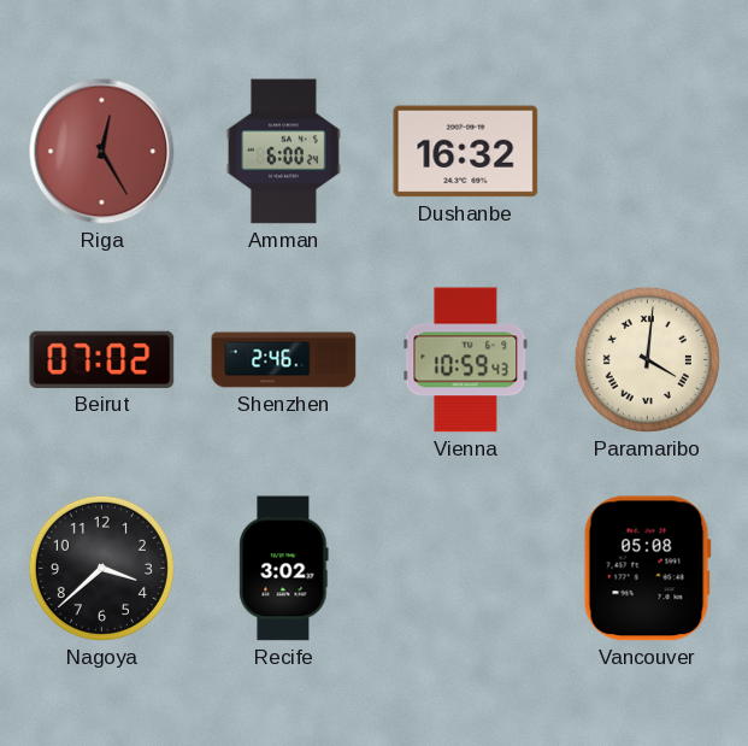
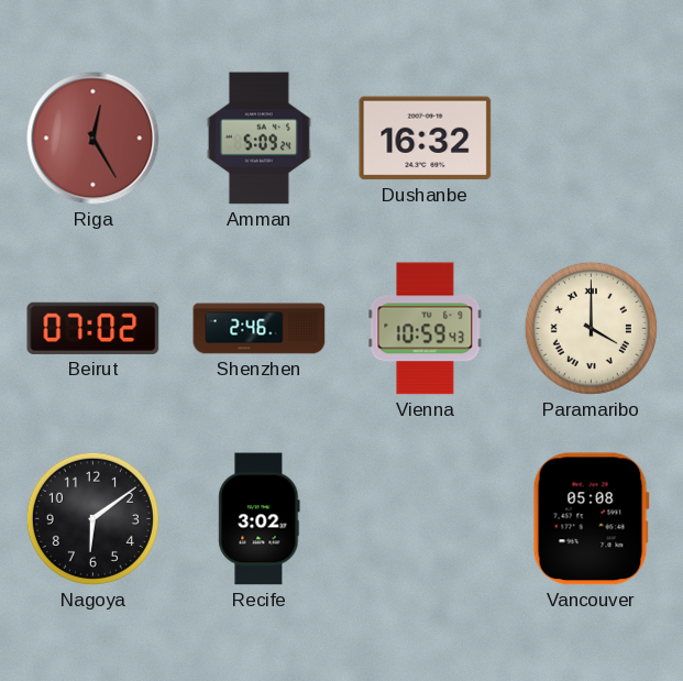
Amman: 6:00 -> 5:09
Paramaribo: 4:01 -> 4:00
Nagoya: 3:38 -> 6:09
